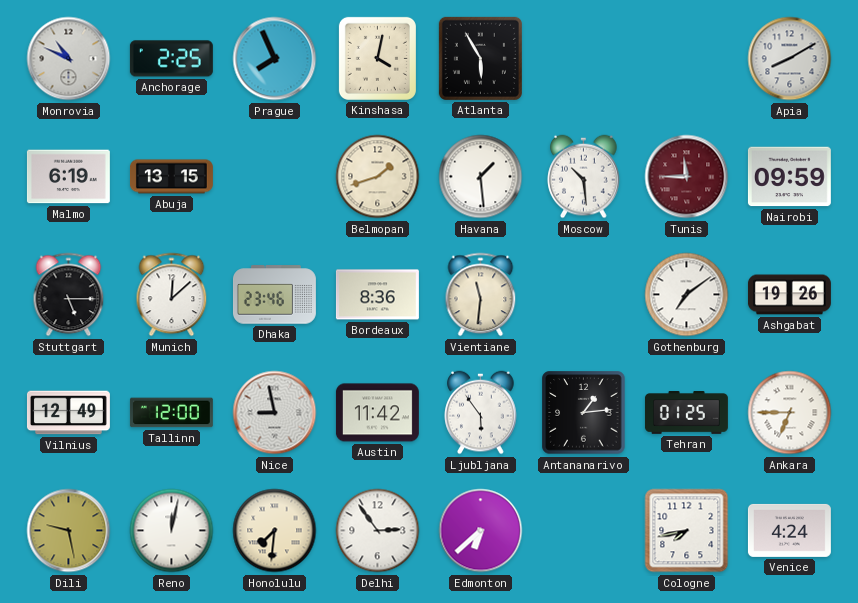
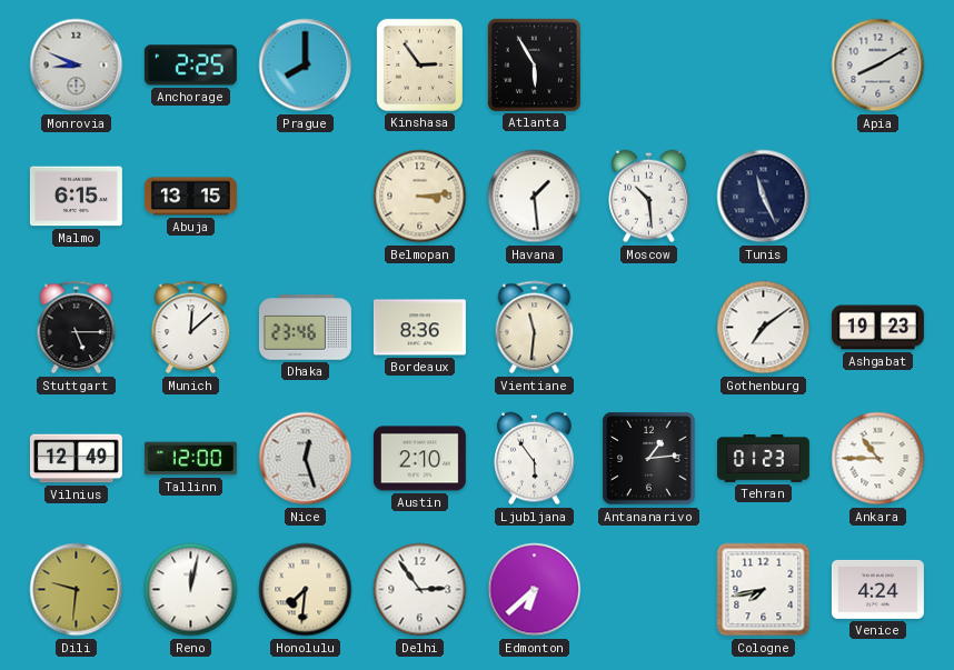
Monrovia: 10:49 -> 8:49
Prague: 7:56 -> 8:00
Kinshasa: 4:02 -> 2:54
Malmo: 6:19 -> 6:15
Belmopan: 1:42 -> 3:14
Tunis: 11:45 -> 11:26
Tunis dial: burgundy -> navy
Nairobi: 09:59 -> none
Ashgabat: 19:26 -> 19:23
Nice: 8:58 -> 12:27
Austin: 11:42 -> 2:10
Tehran: 01:25 -> 01:23
Ankara: 6:45 -> 10:45
Dili: 9:28 -> 9:31
